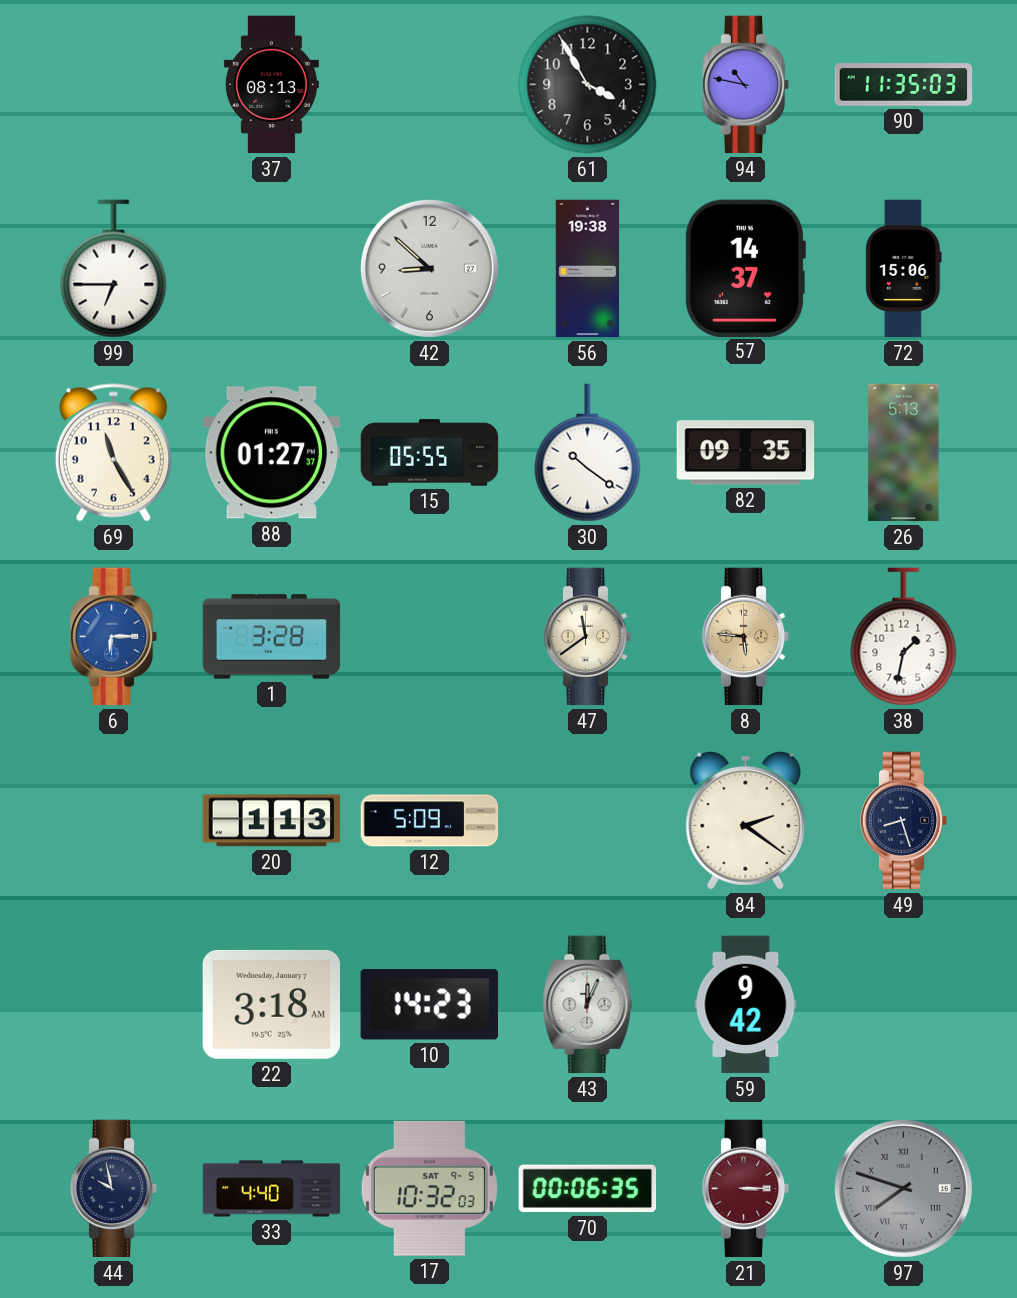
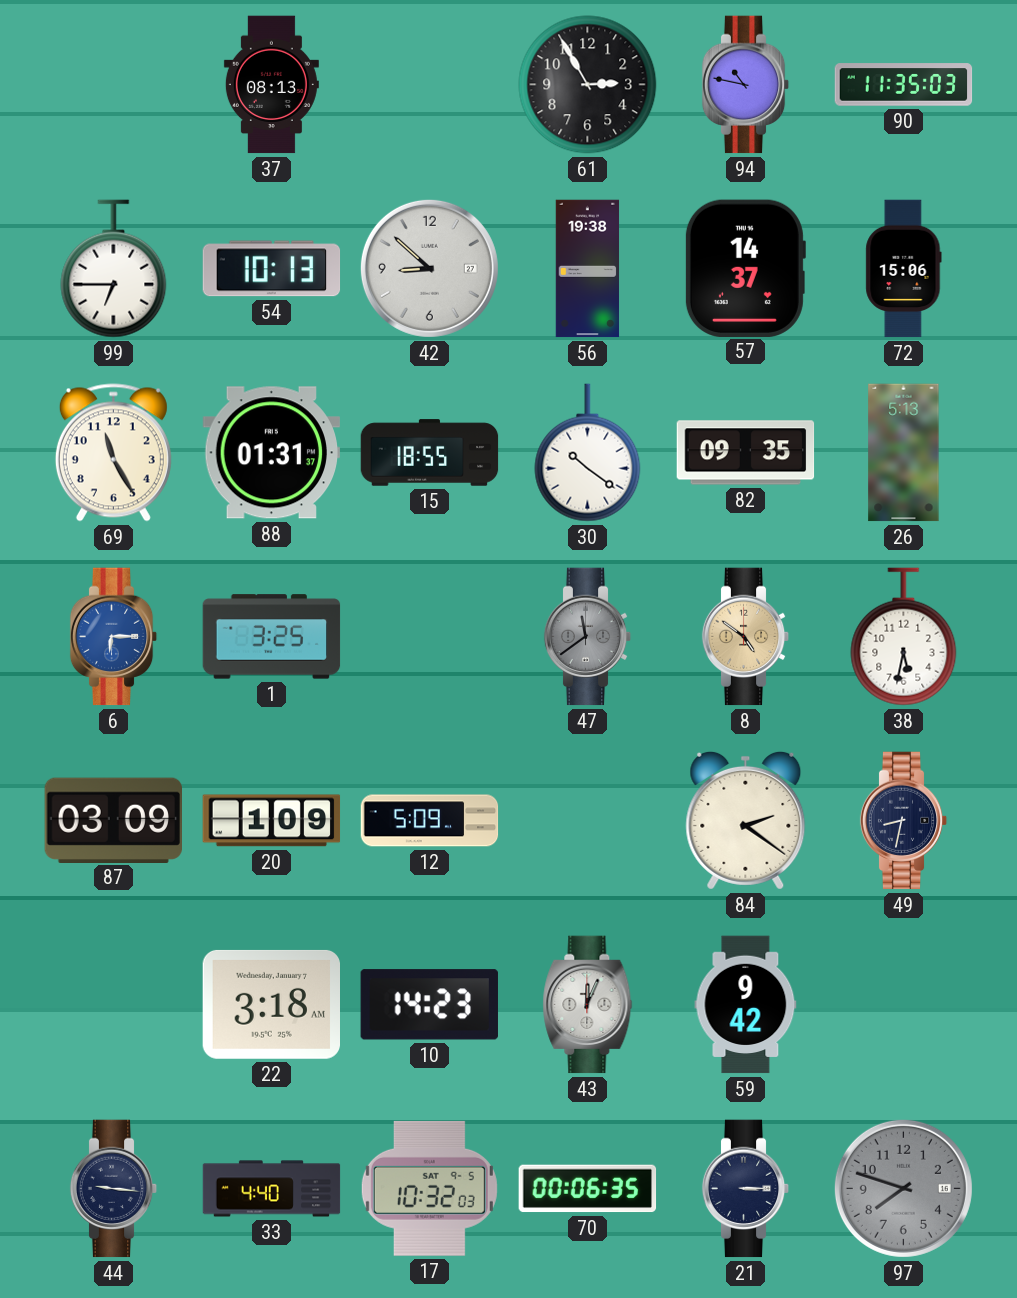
61: 3:55 -> 2:55
54: none -> 10:13
88: 01:27 -> 01:31
15: 05:55 -> 18:55
1: 3:28 -> 3:25
47 dial: cream -> grey
8: 5:46 -> 4:51
38: 1:32 -> 5:32
87: none -> 03:09
20: 1:13 -> 1:09
49: 8:27 -> 8:32
44: 9:58 -> 9:16
21 dial: burgundy -> navy
97 numerals: Roman -> Arabic
